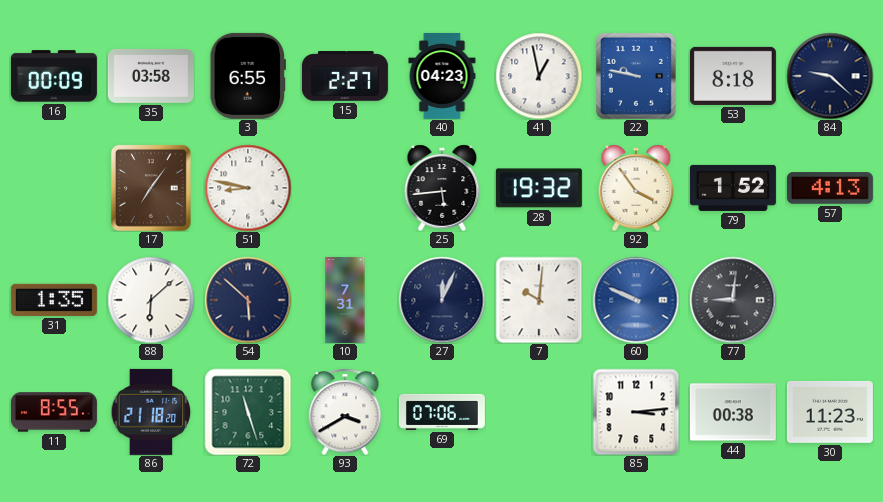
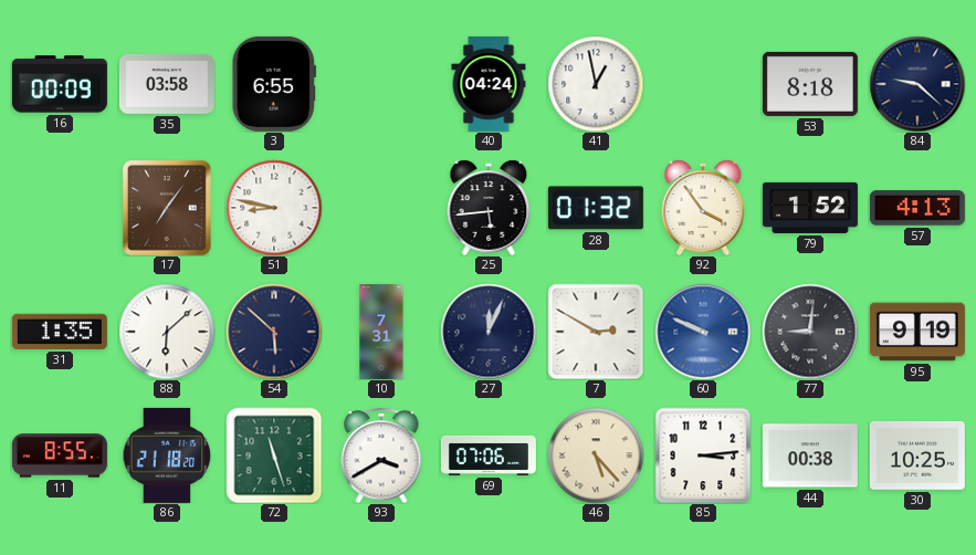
15: 2:27 -> none
40: 04:23 -> 04:24
22: 9:47 -> none
28: 19:32 -> 01:32
7: 10:01 -> 2:50
95: none -> 9:19
46: none -> 5:23
30: 11:23 -> 10:25
